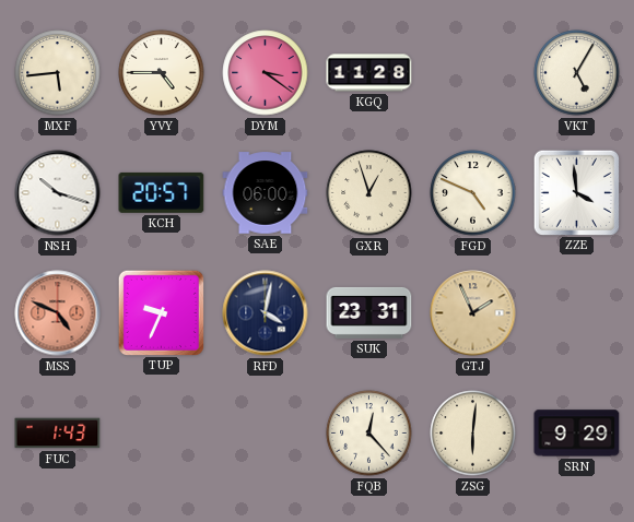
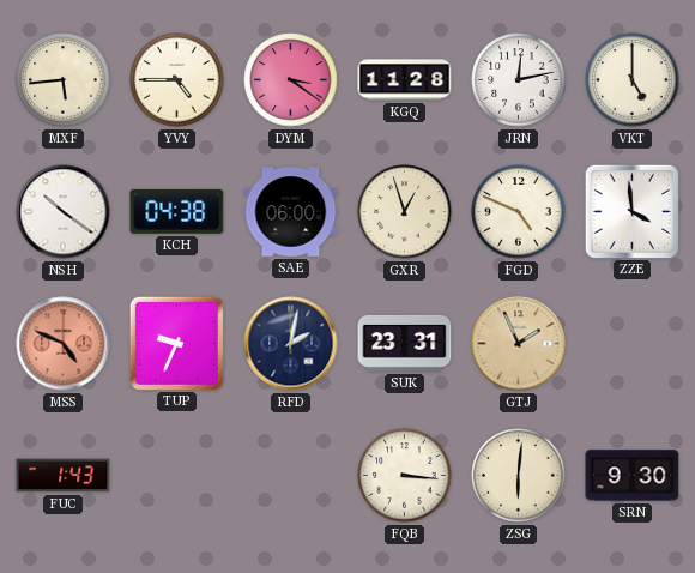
JRN: none -> 12:13
VKT: 5:05 -> 5:00
NSH: 10:18 -> 10:21
KCH: 20:57 -> 04:38
RFD: 4:02 -> 2:02
FQB: 12:23 -> 3:16
SRN: 9:29 -> 9:30
